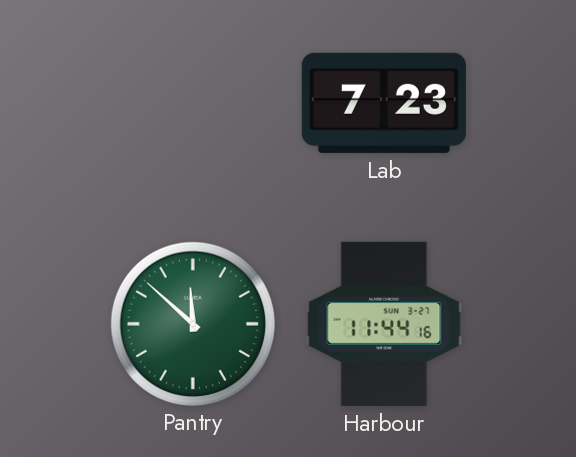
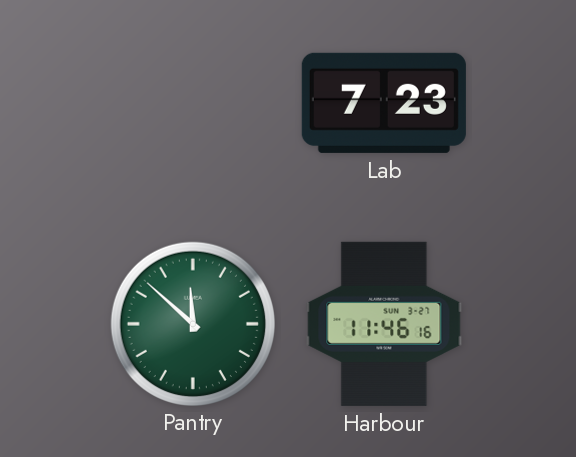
Harbour: 11:44 -> 11:46
